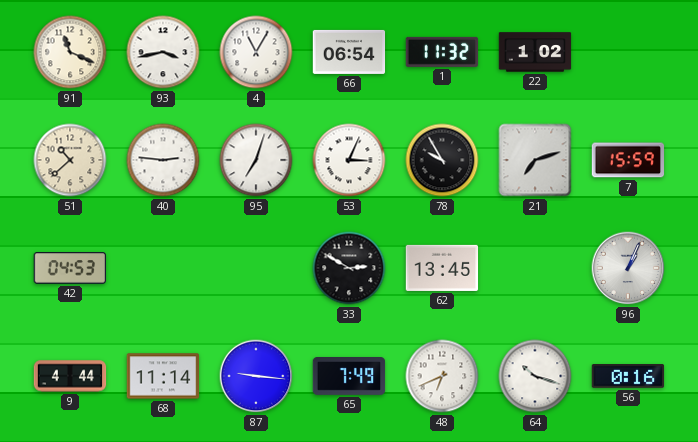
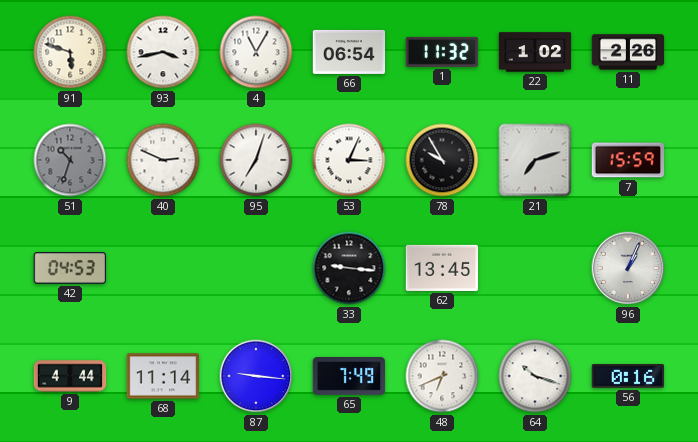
91: 11:19 -> 5:48
11: none -> 2:26
51: 10:38 -> 10:33
51 dial: cream -> grey
40: 2:46 -> 2:49
33: 2:50 -> 9:16
